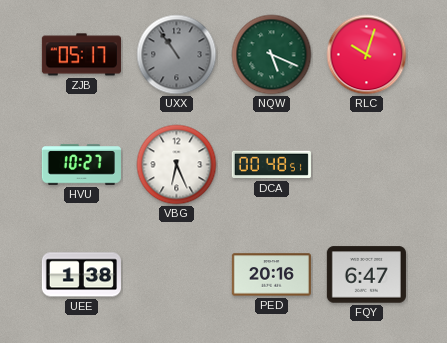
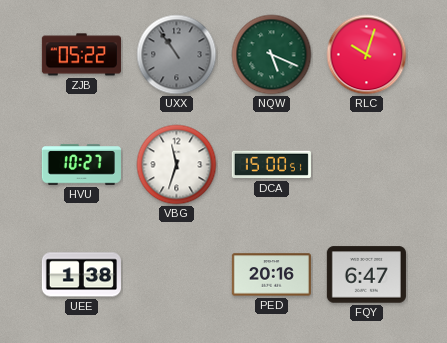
ZJB: 05:17 -> 05:22
VBG: 6:26 -> 11:33
DCA: 00:48 -> 15:00
